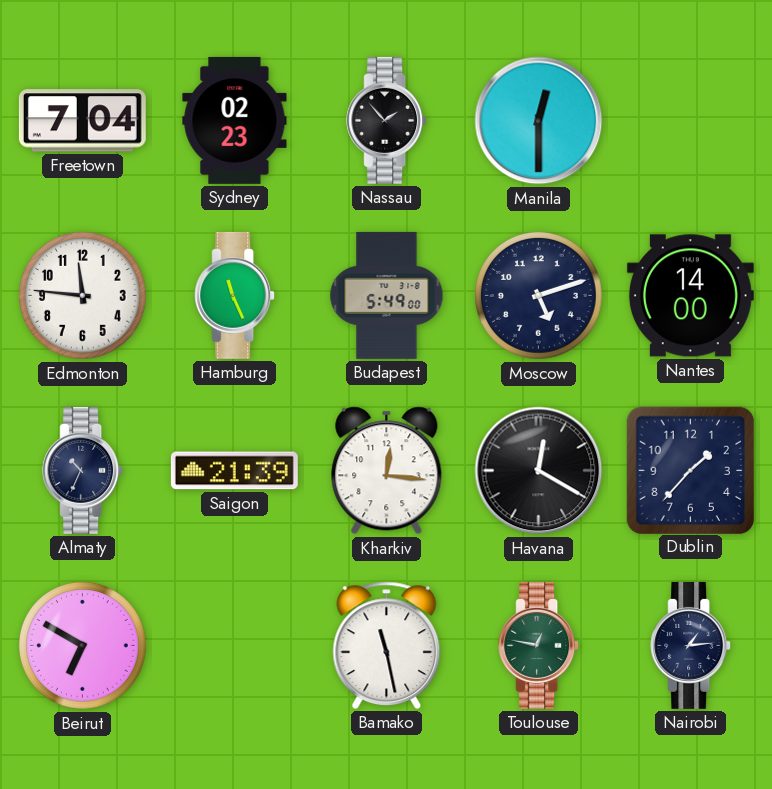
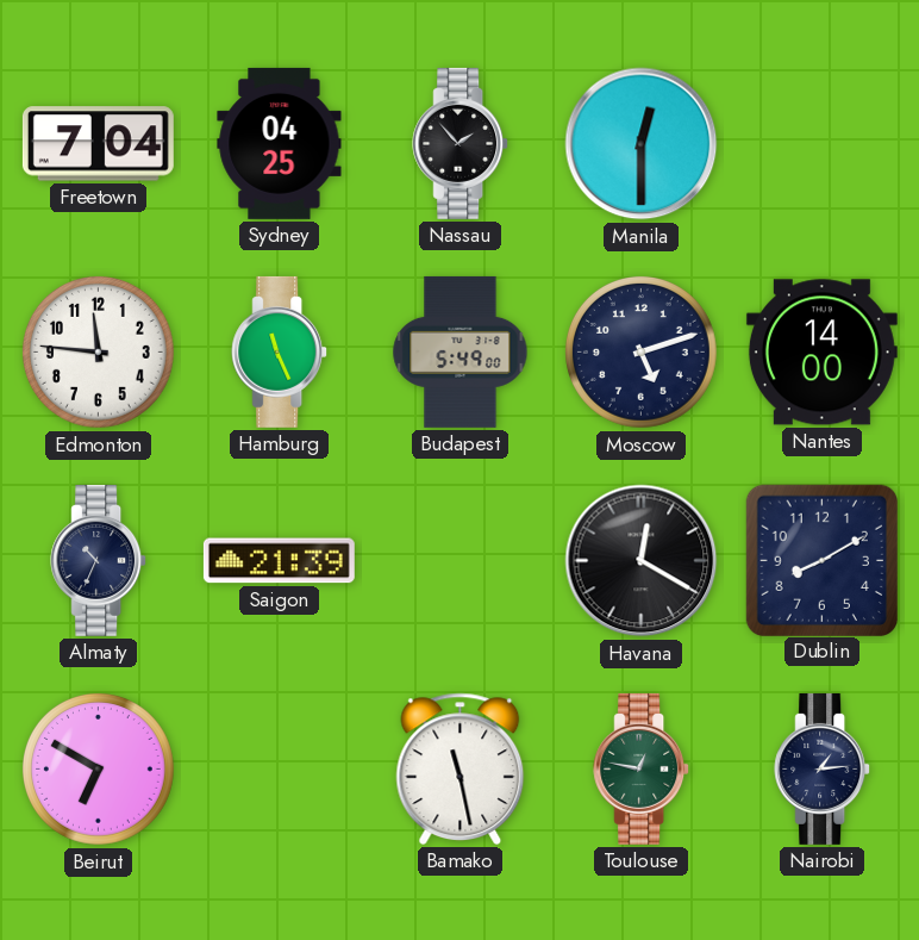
Sydney: 02:23 -> 04:25
Kharkiv: 12:16 -> none
Dublin: 1:37 -> 8:10
